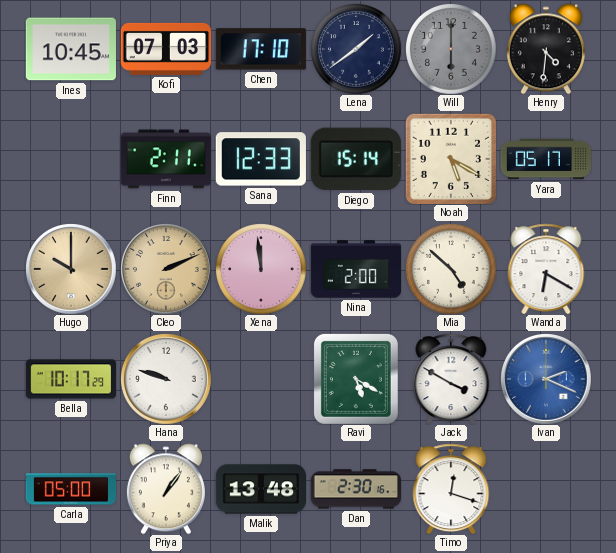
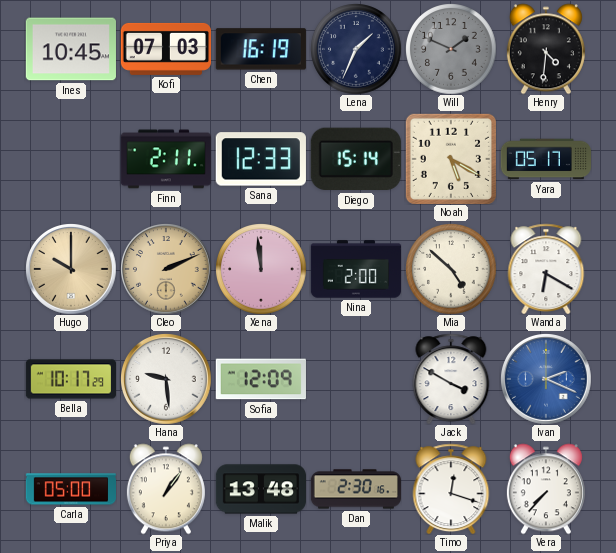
Chen: 17:10 -> 16:19
Lena: 1:39 -> 1:34
Will: 6:00 -> 1:49
Hana: 9:48 -> 9:29
Sofia: none -> 12:09
Ravi: 5:20 -> none
Vera: none -> 7:37
